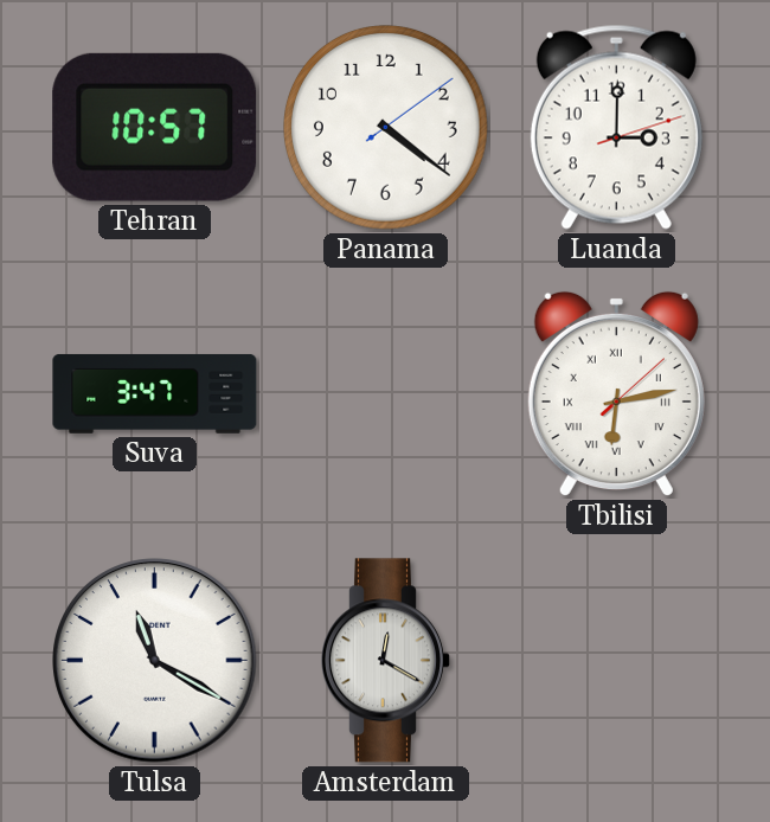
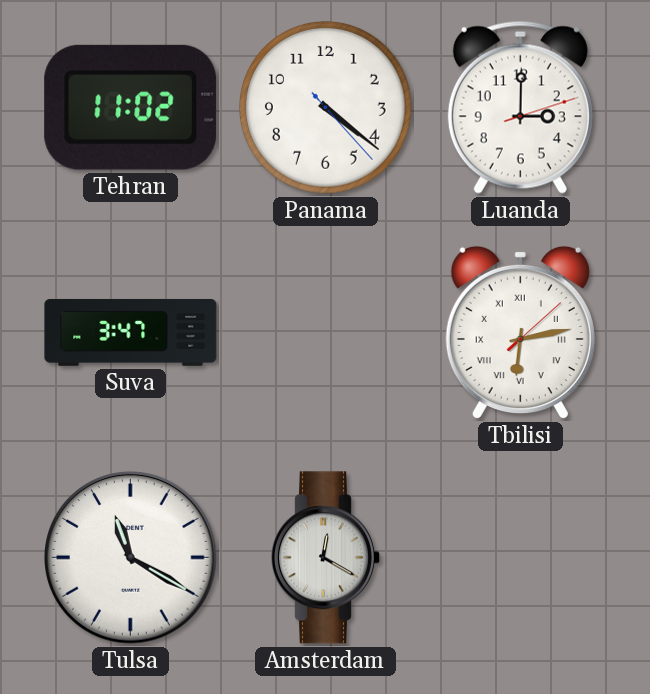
Tehran: 10:57 -> 11:02
Panama: 4:21:09 -> 4:21:23
